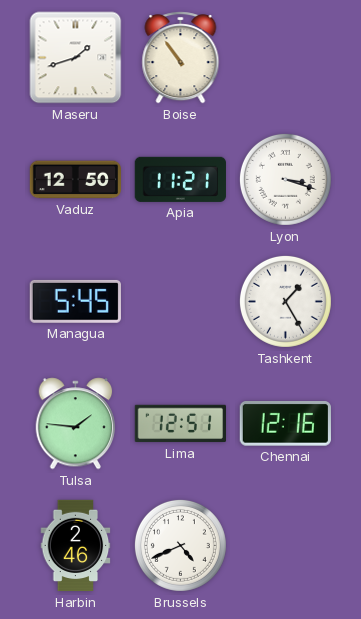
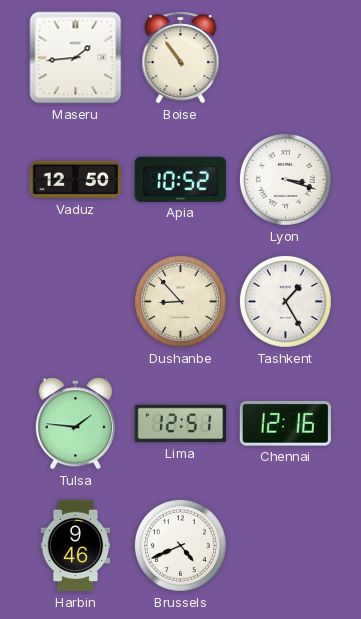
Maseru: 1:42 -> 1:44
Apia: 11:21 -> 10:52
Managua: 5:45 -> none
Dushanbe: none -> 8:53
Harbin: 2:46 -> 9:46
